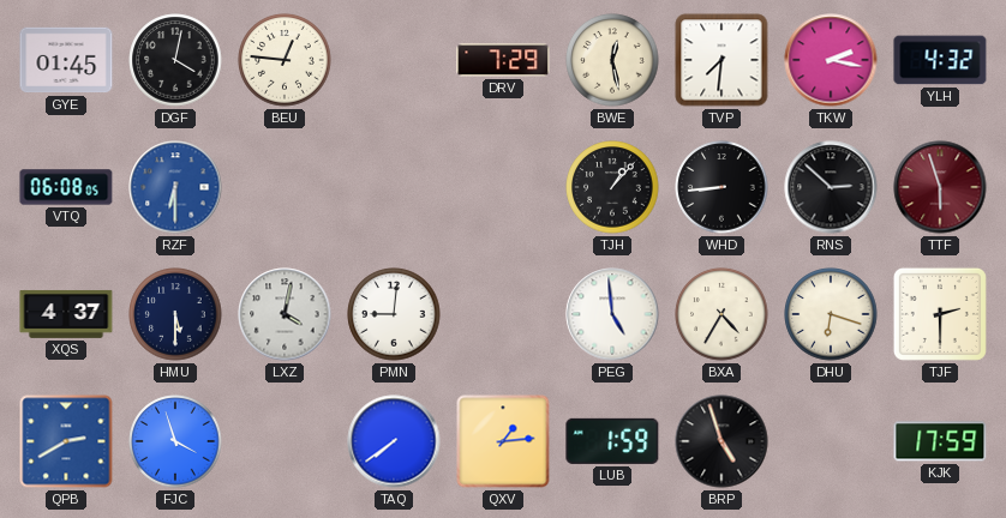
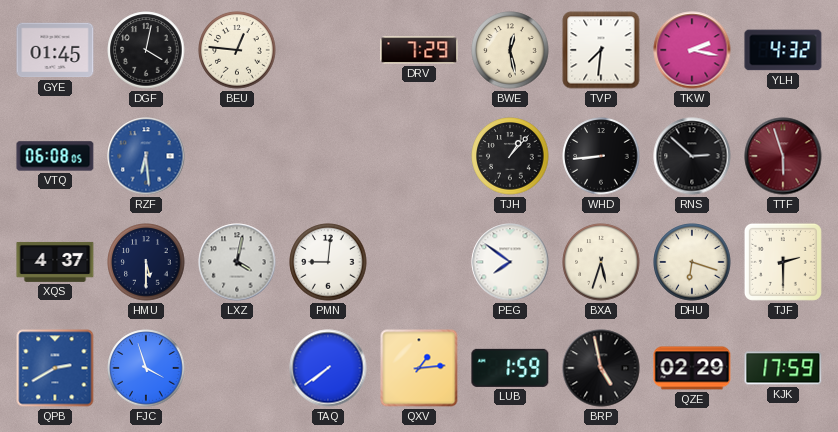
RZF: 6:30 -> 6:29
PEG: 4:59 -> 7:51
BXA: 4:35 -> 5:33
BRP: 4:57 -> 4:58
QZE: none -> 02:29
